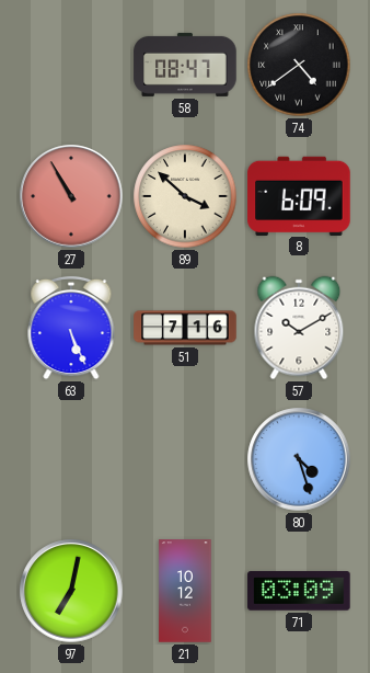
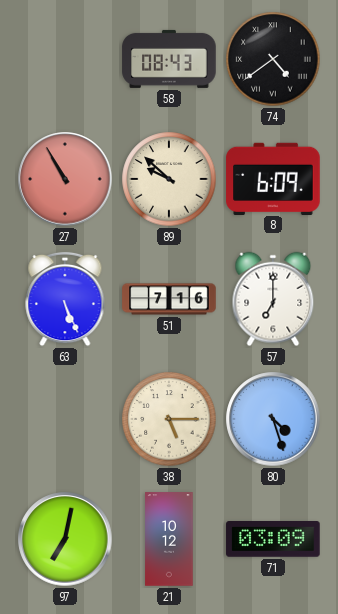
58: 08:47 -> 08:43
89: 3:52 -> 9:52
57: 10:10 -> 7:00
38: none -> 5:15
